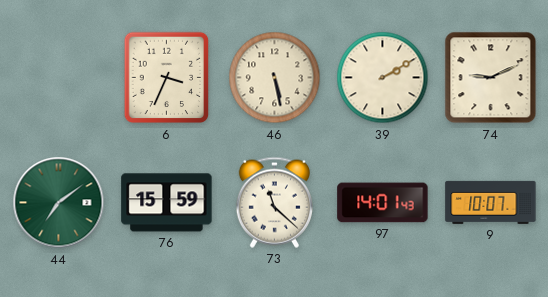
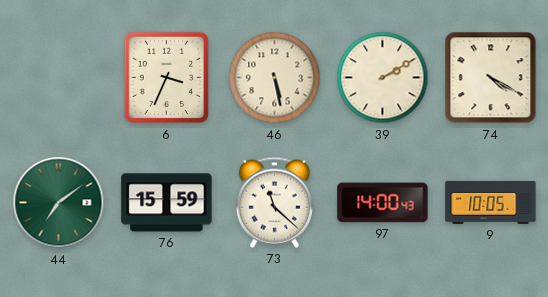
74: 9:11 -> 4:20
97: 14:01 -> 14:00
9: 10:07 -> 10:05
